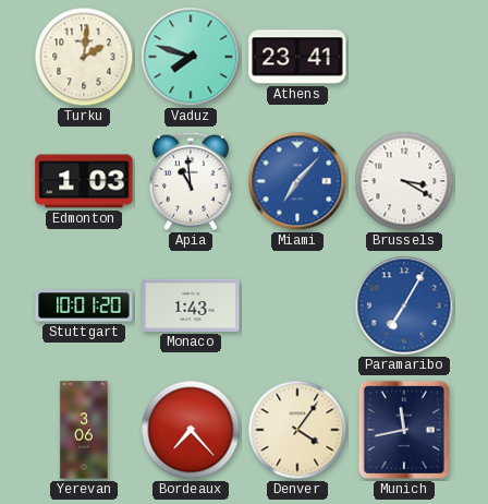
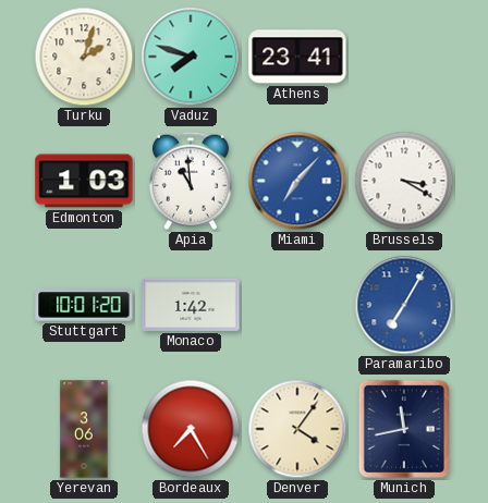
Turku: 2:01 -> 2:03
Monaco: 1:43 -> 1:42
Bordeaux: 7:23 -> 7:25
